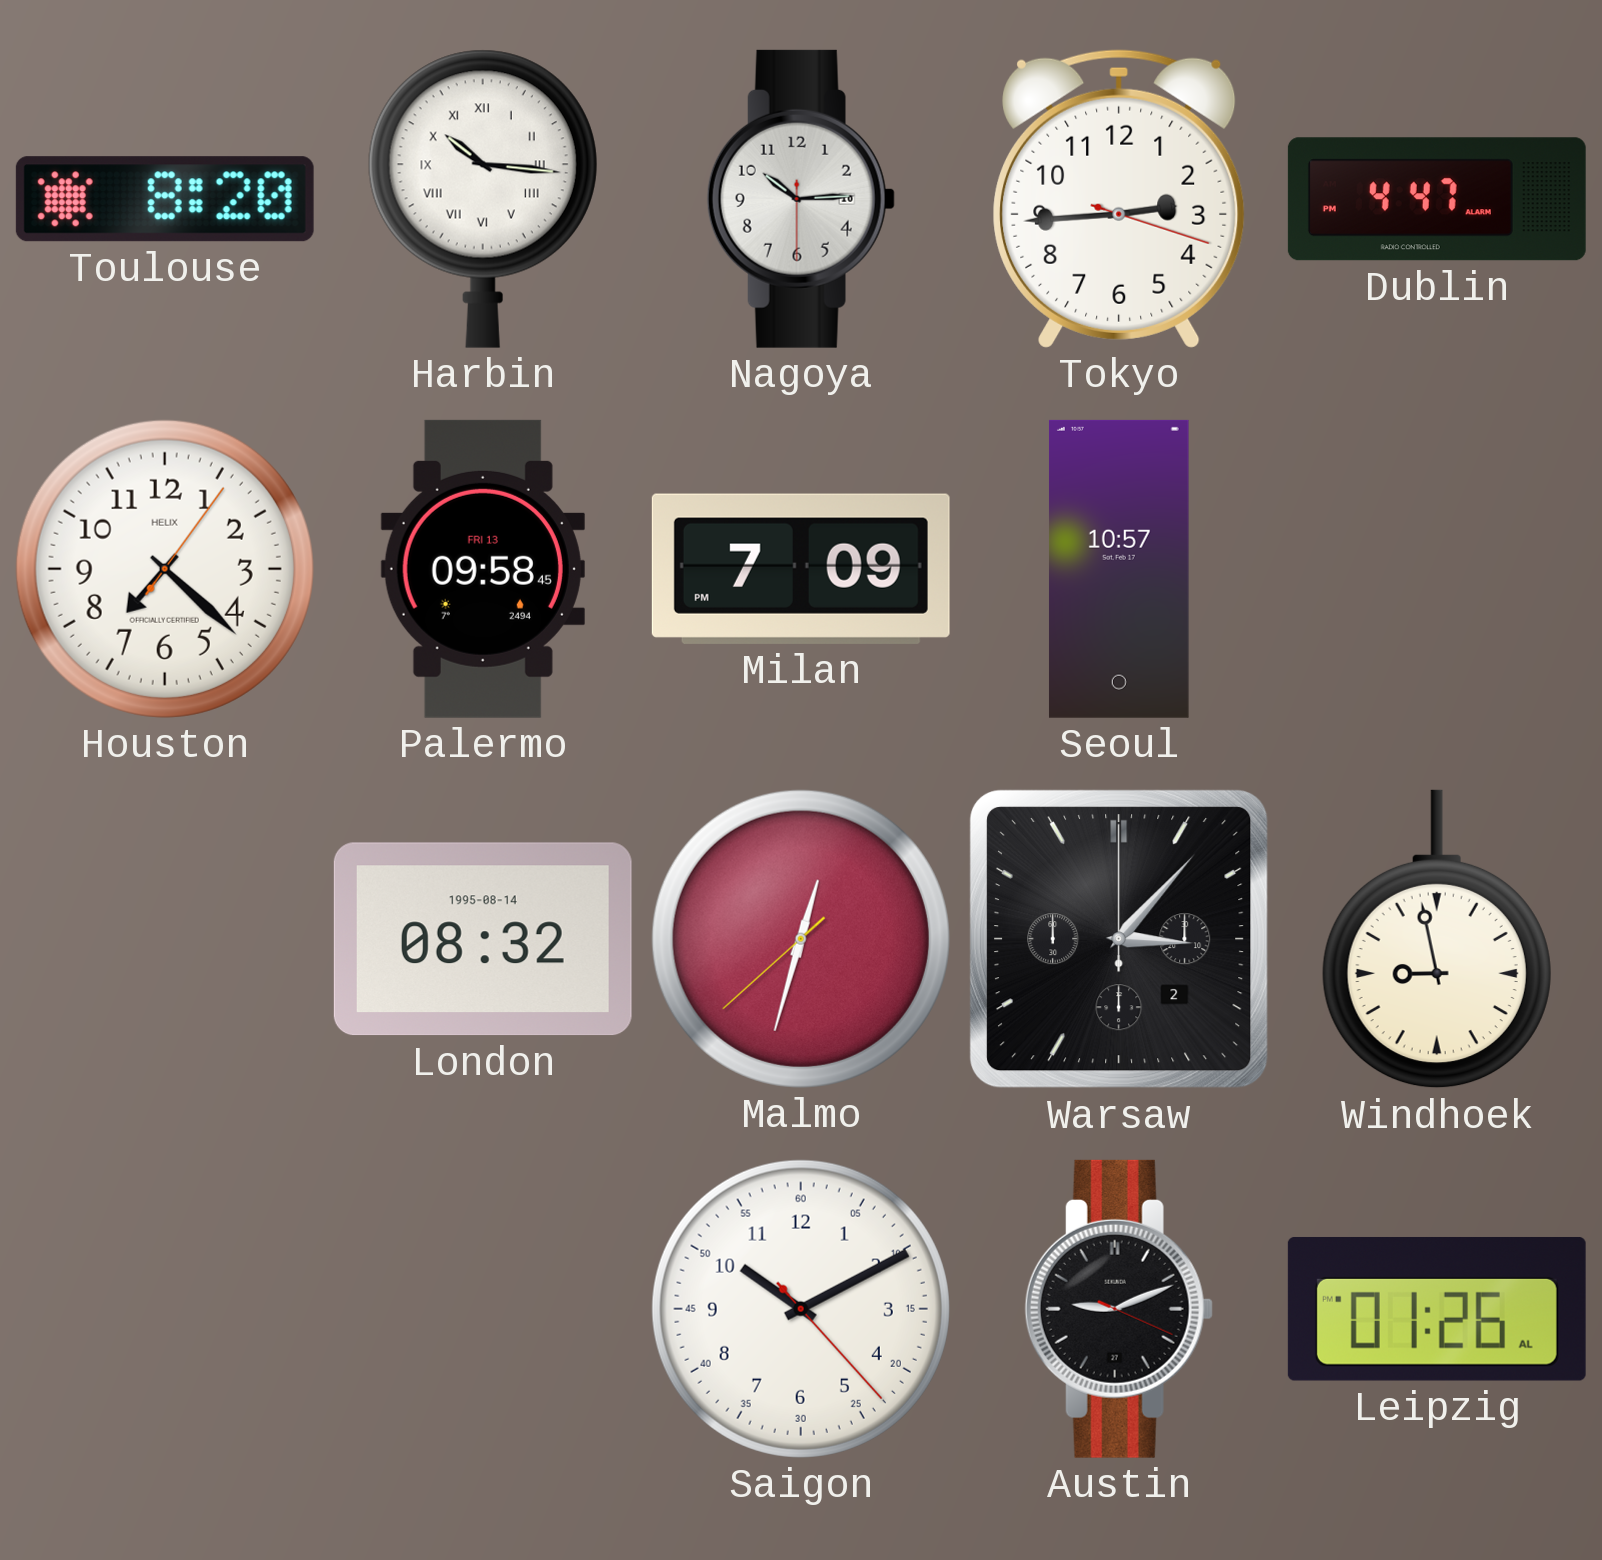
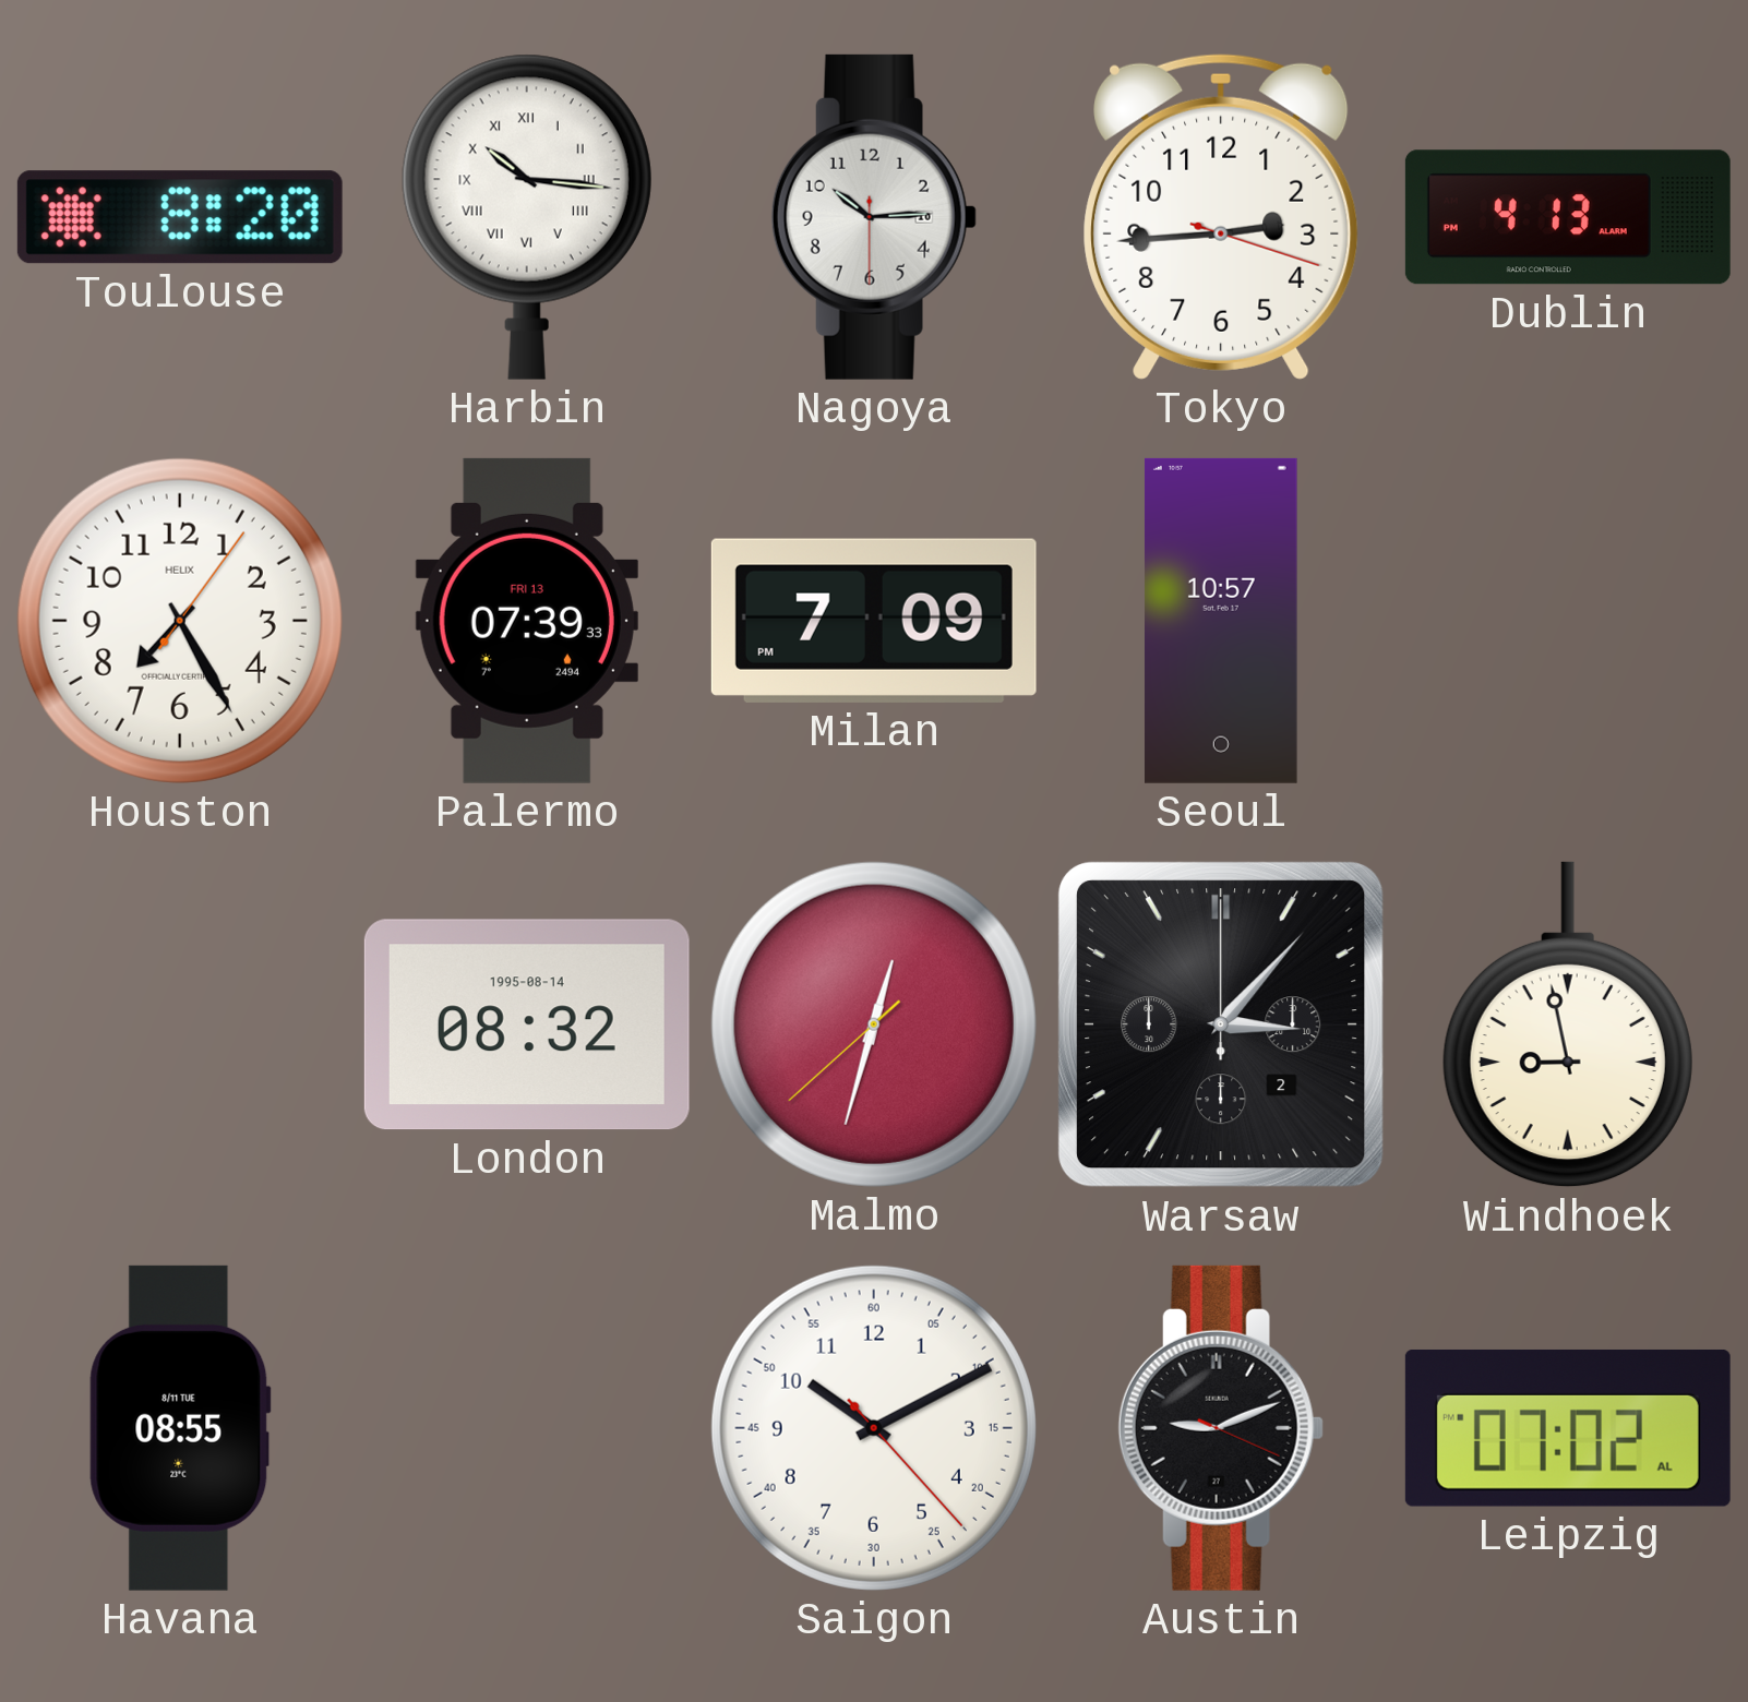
Dublin: 4:47 -> 4:13
Houston: 7:22 -> 7:25
Palermo: 09:58 -> 07:39
Havana: none -> 08:55
Leipzig: 01:26 -> 07:02
